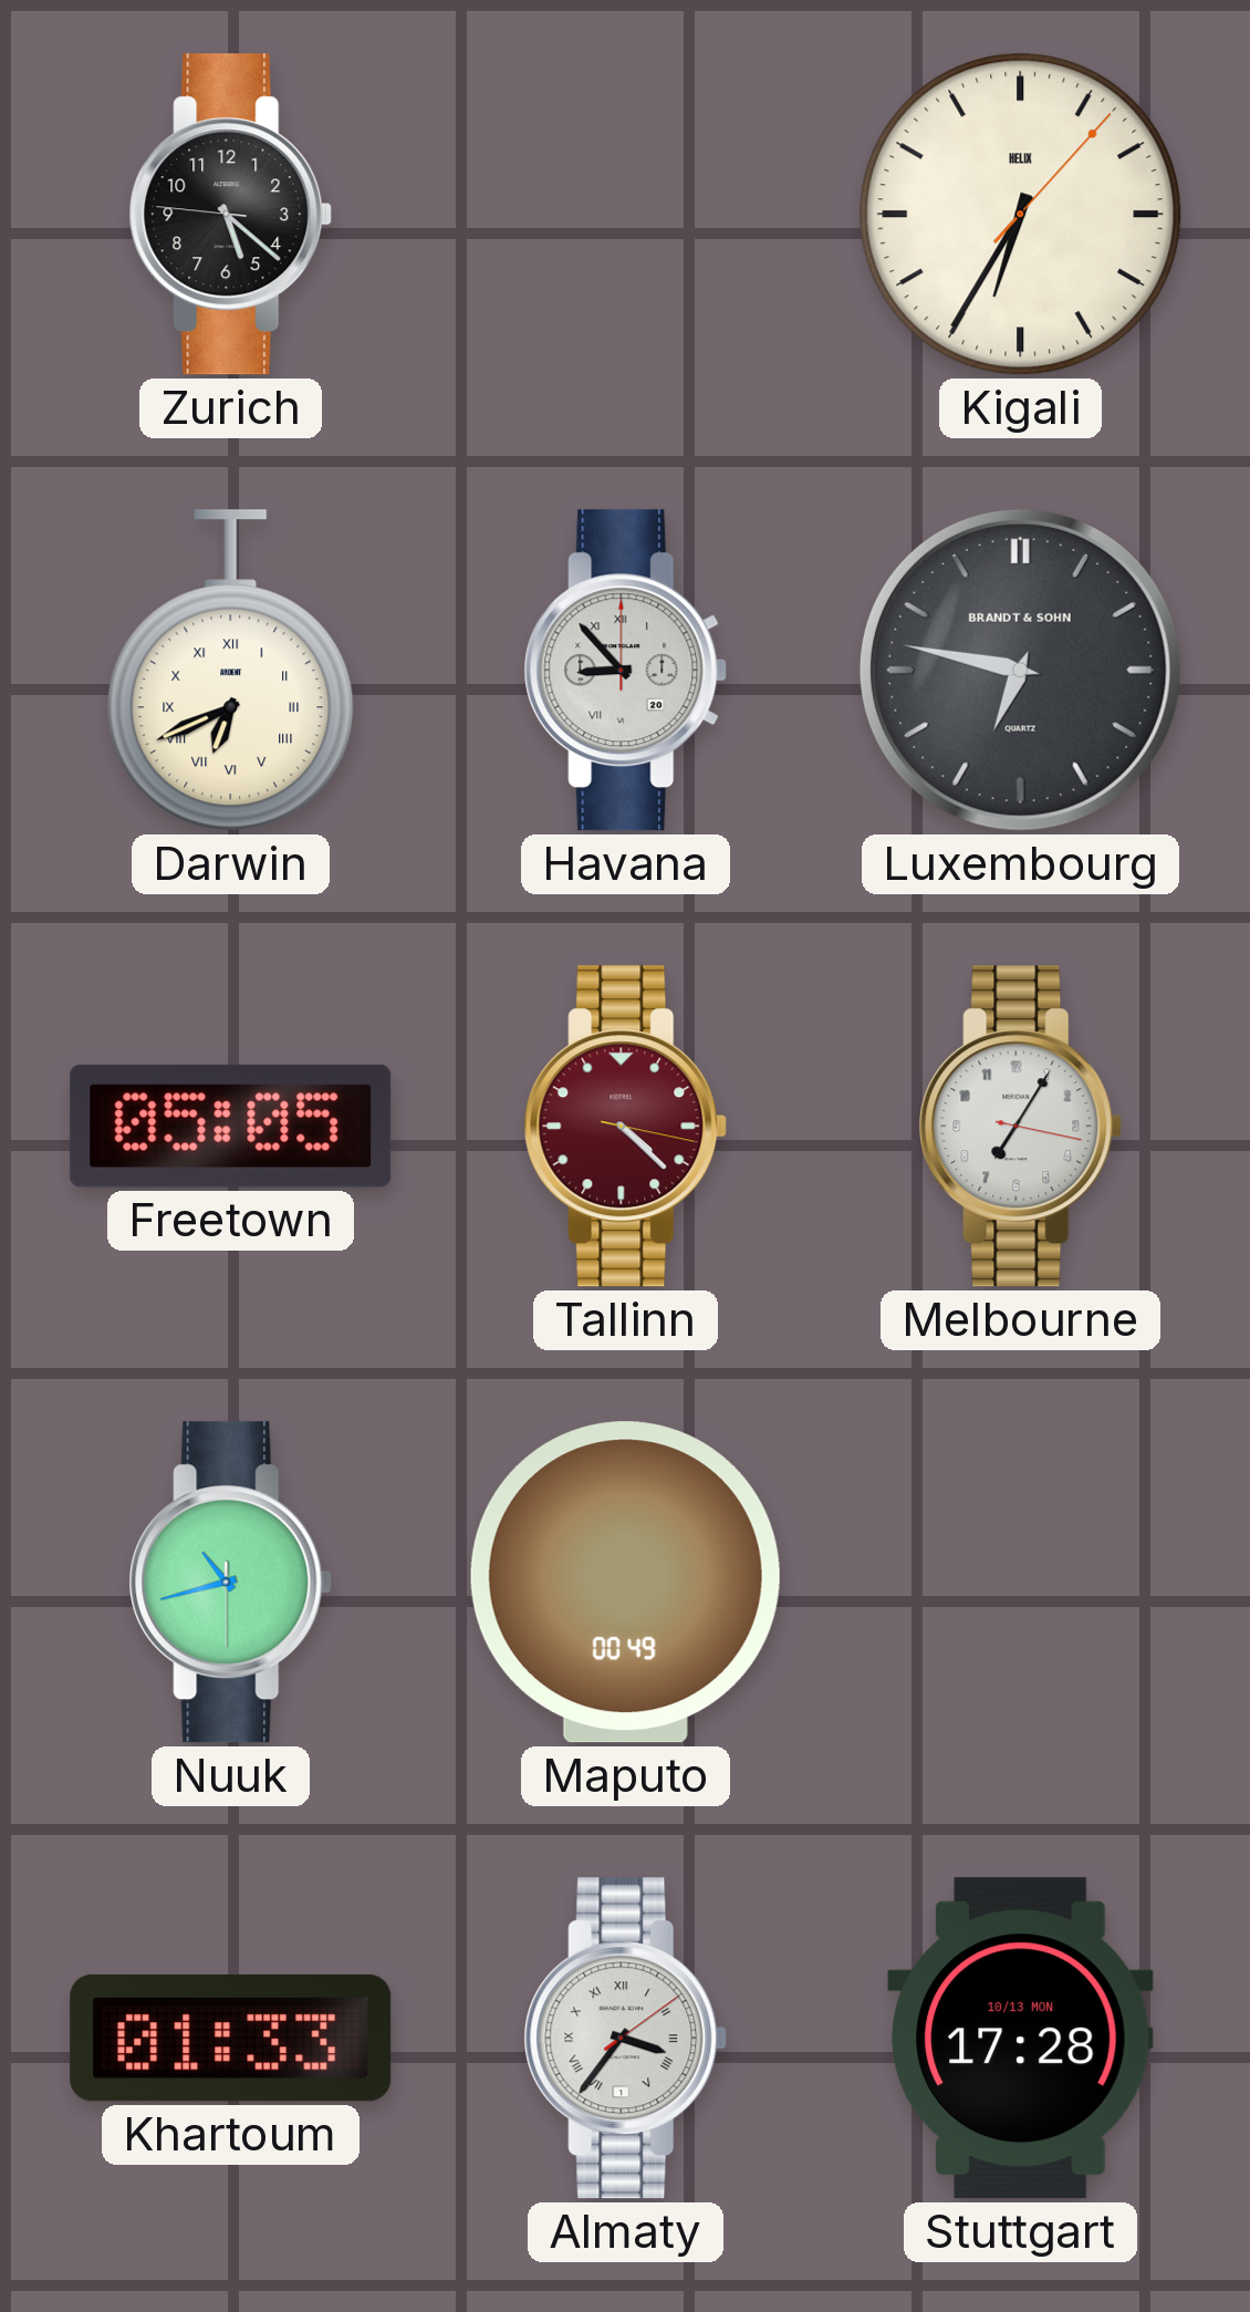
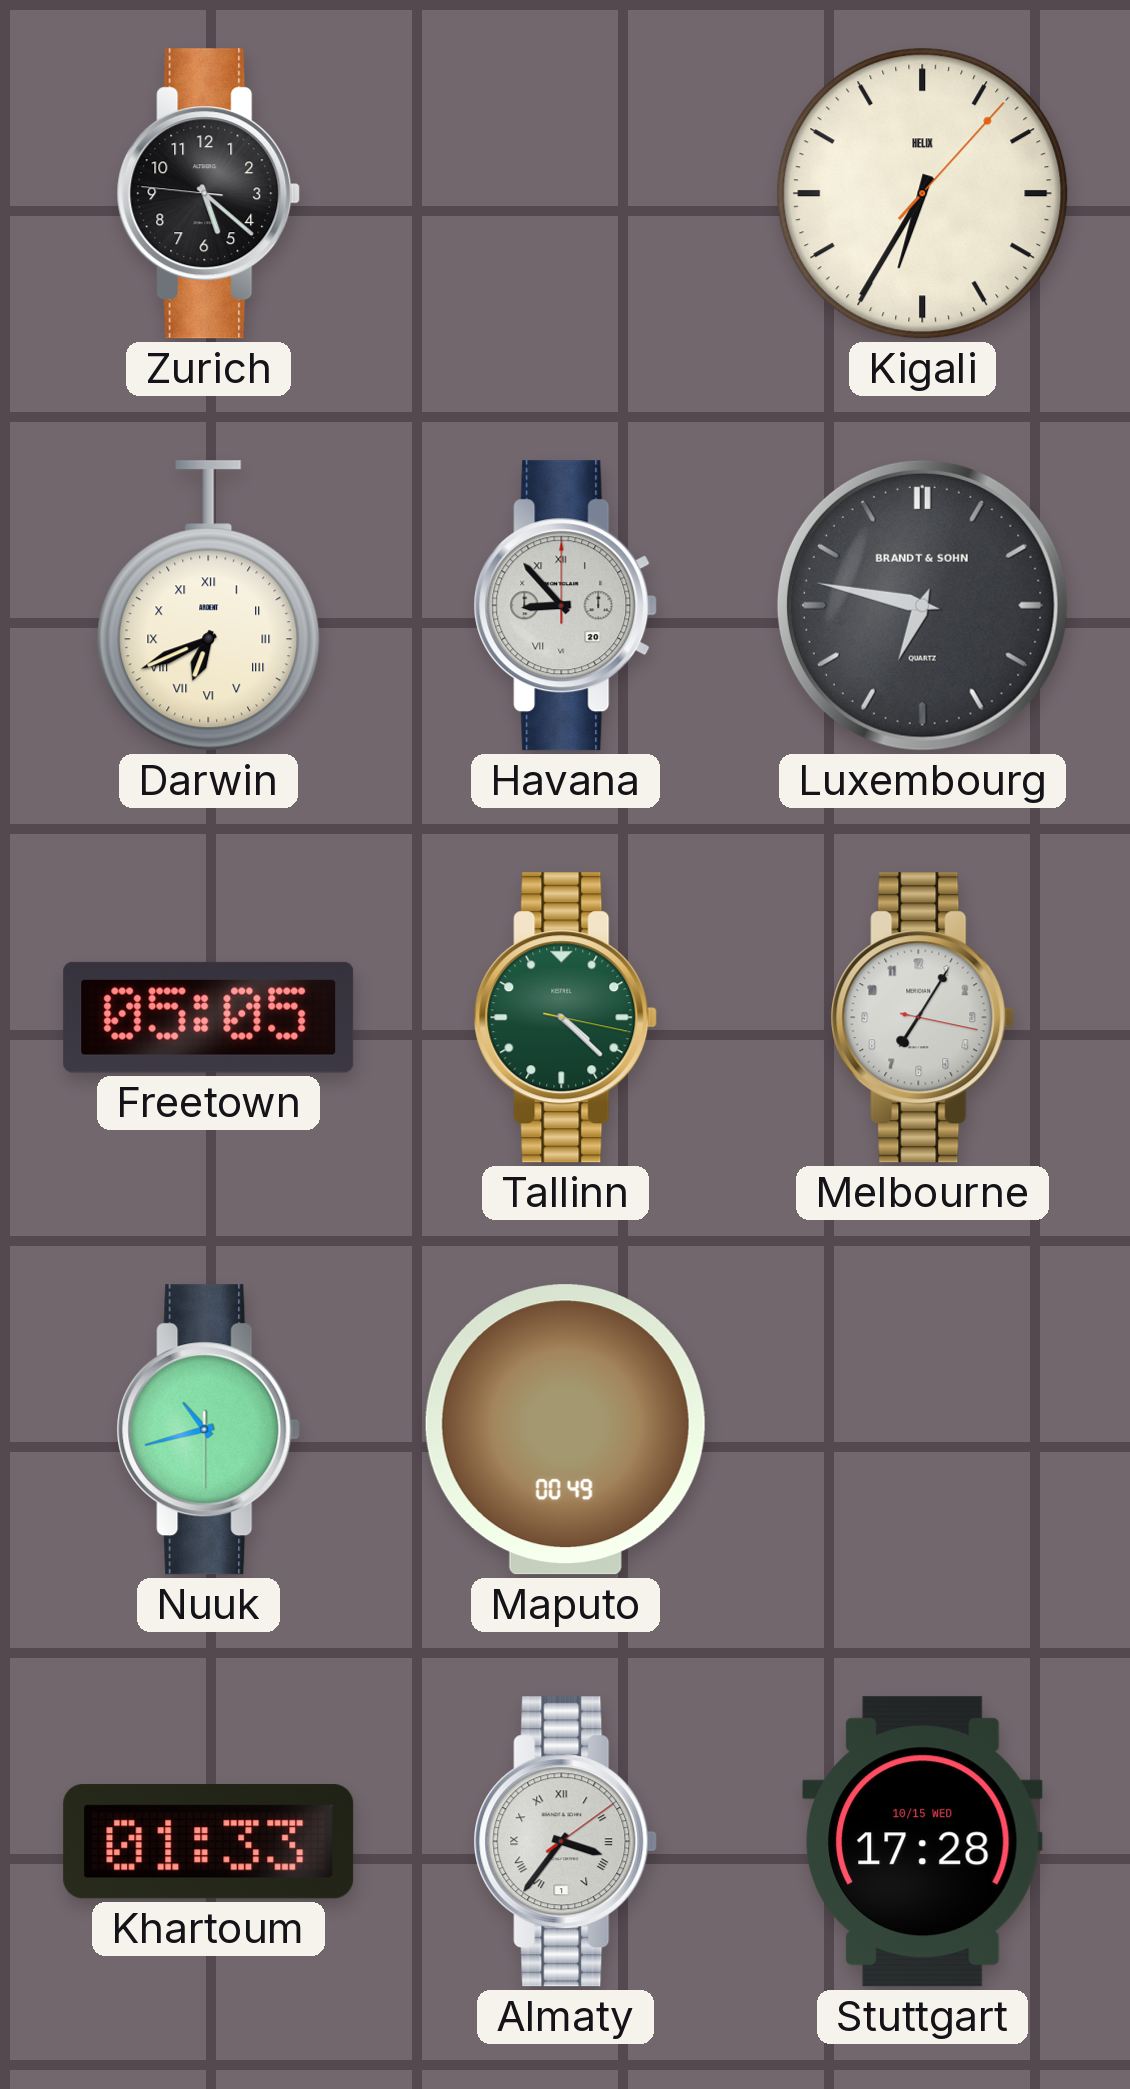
Tallinn dial: burgundy -> green
Stuttgart date: 10/13 MON -> 10/15 WED
